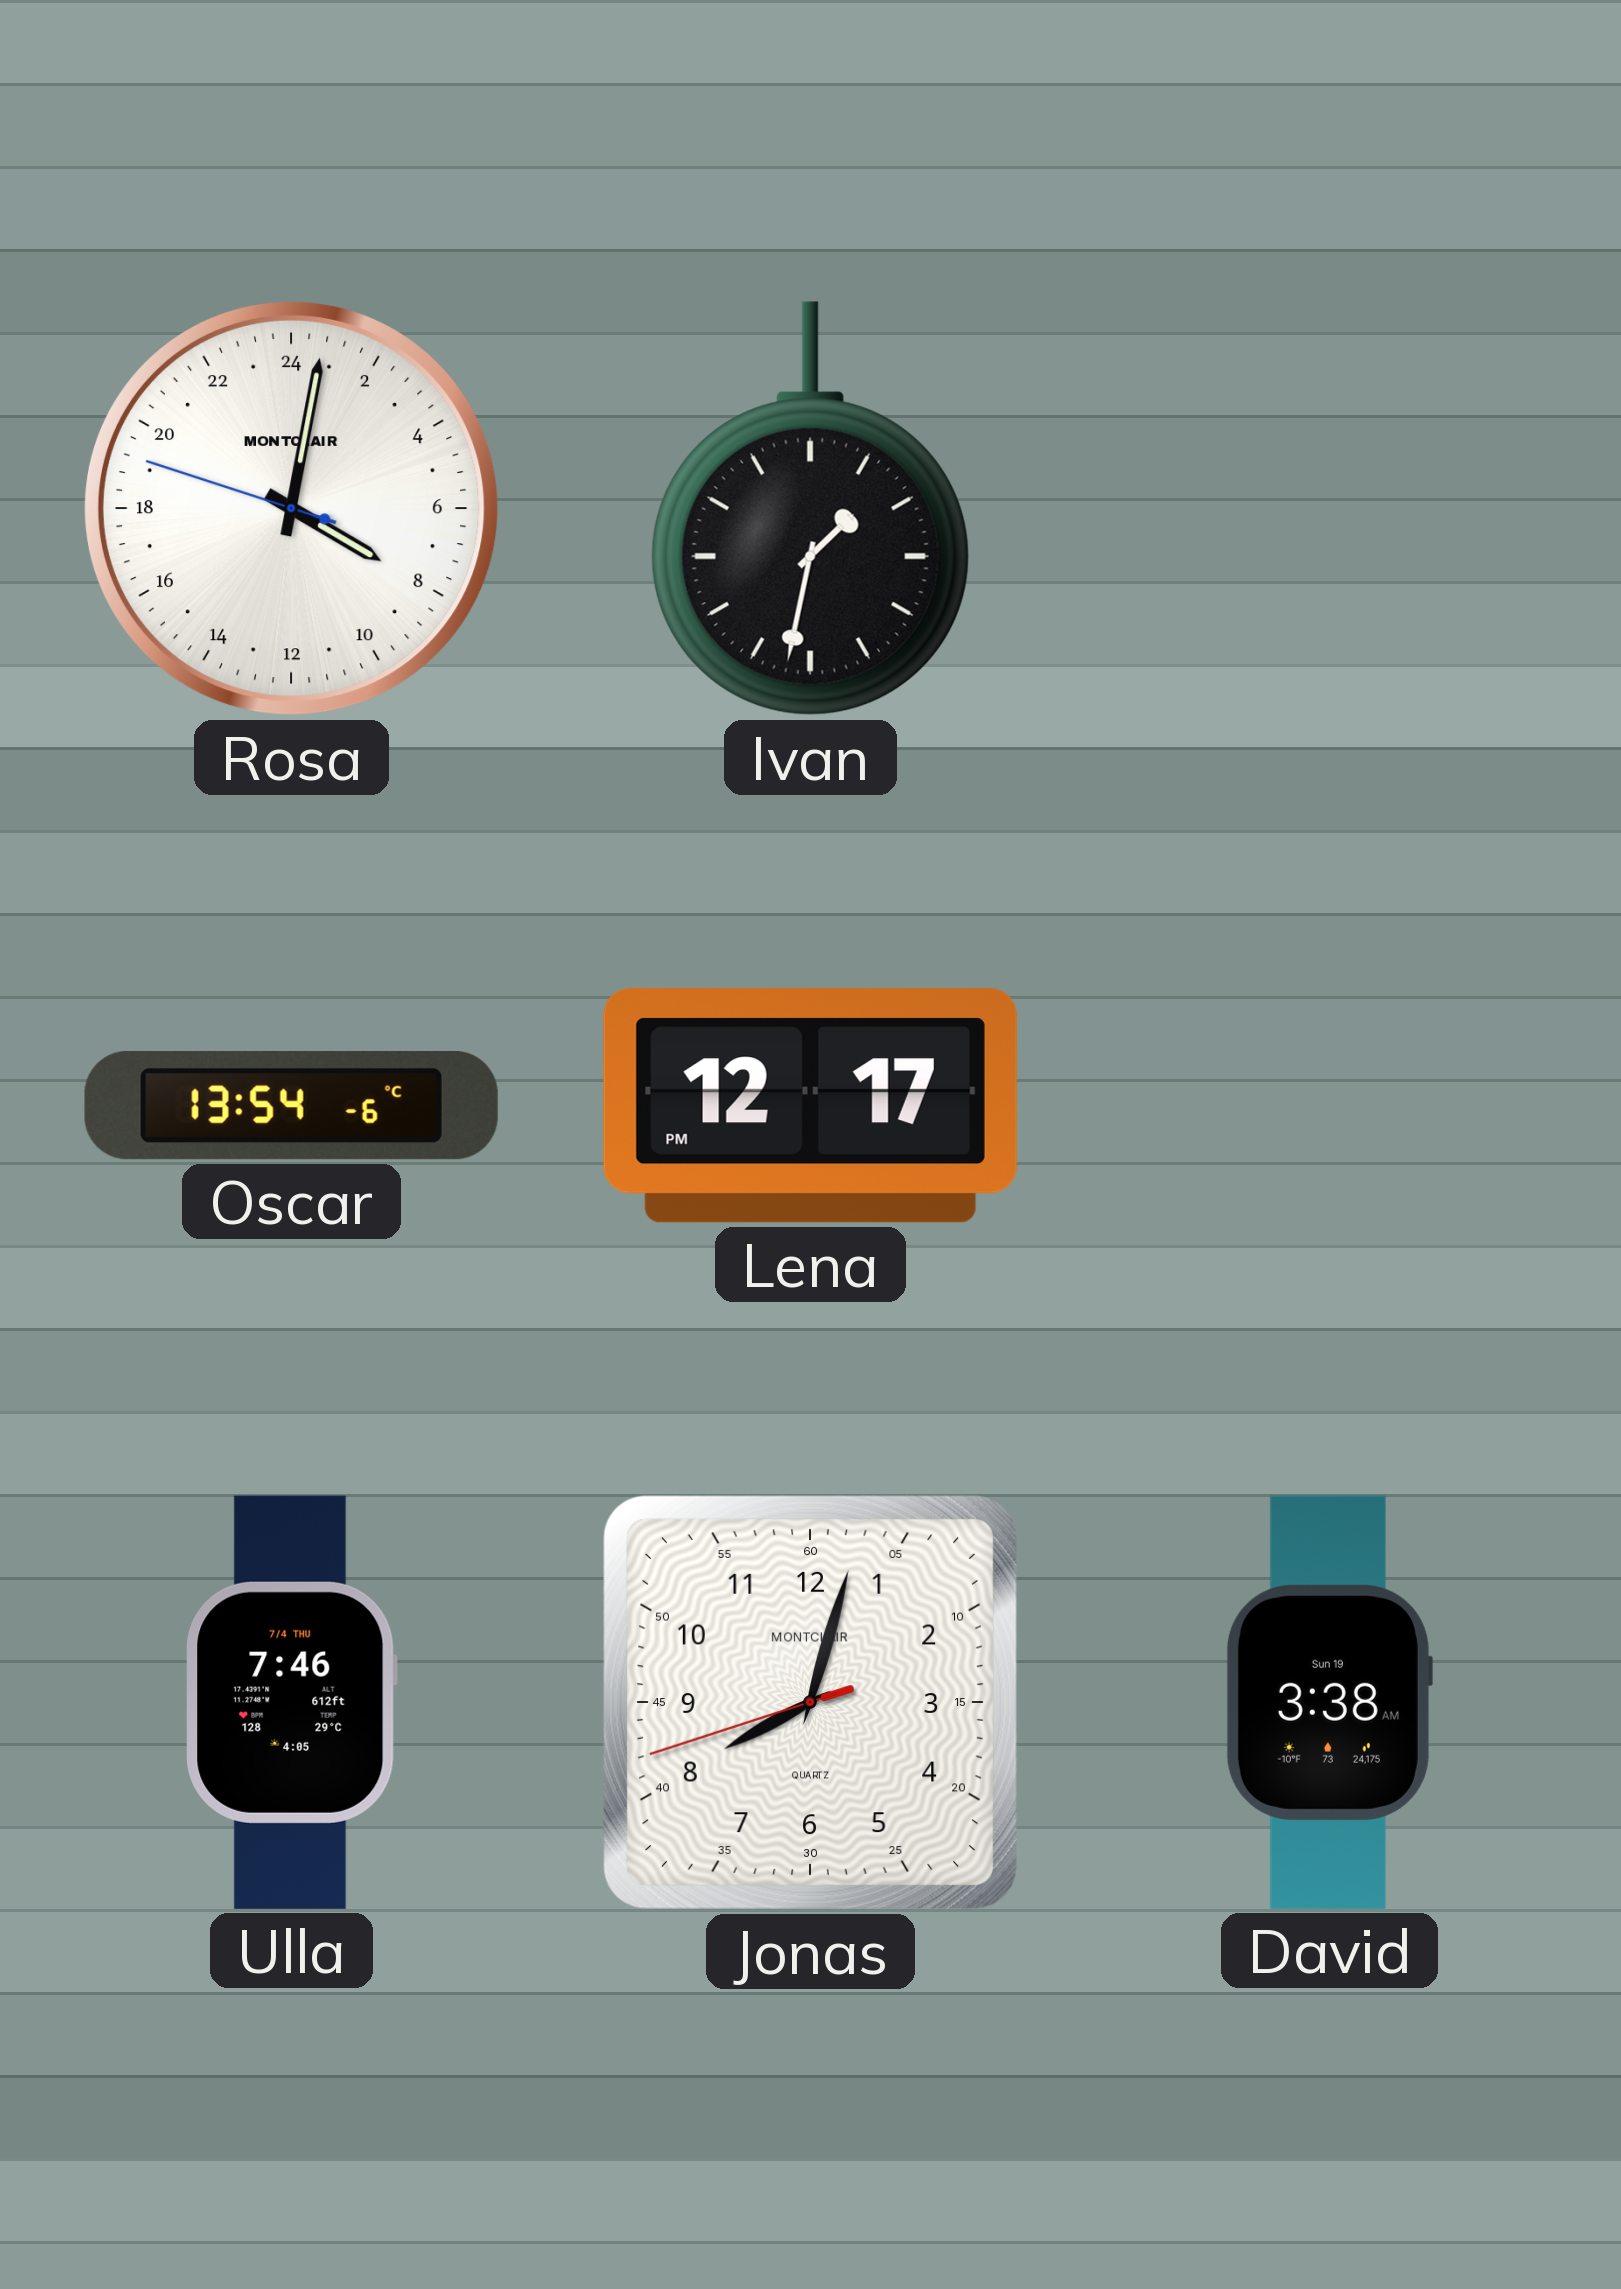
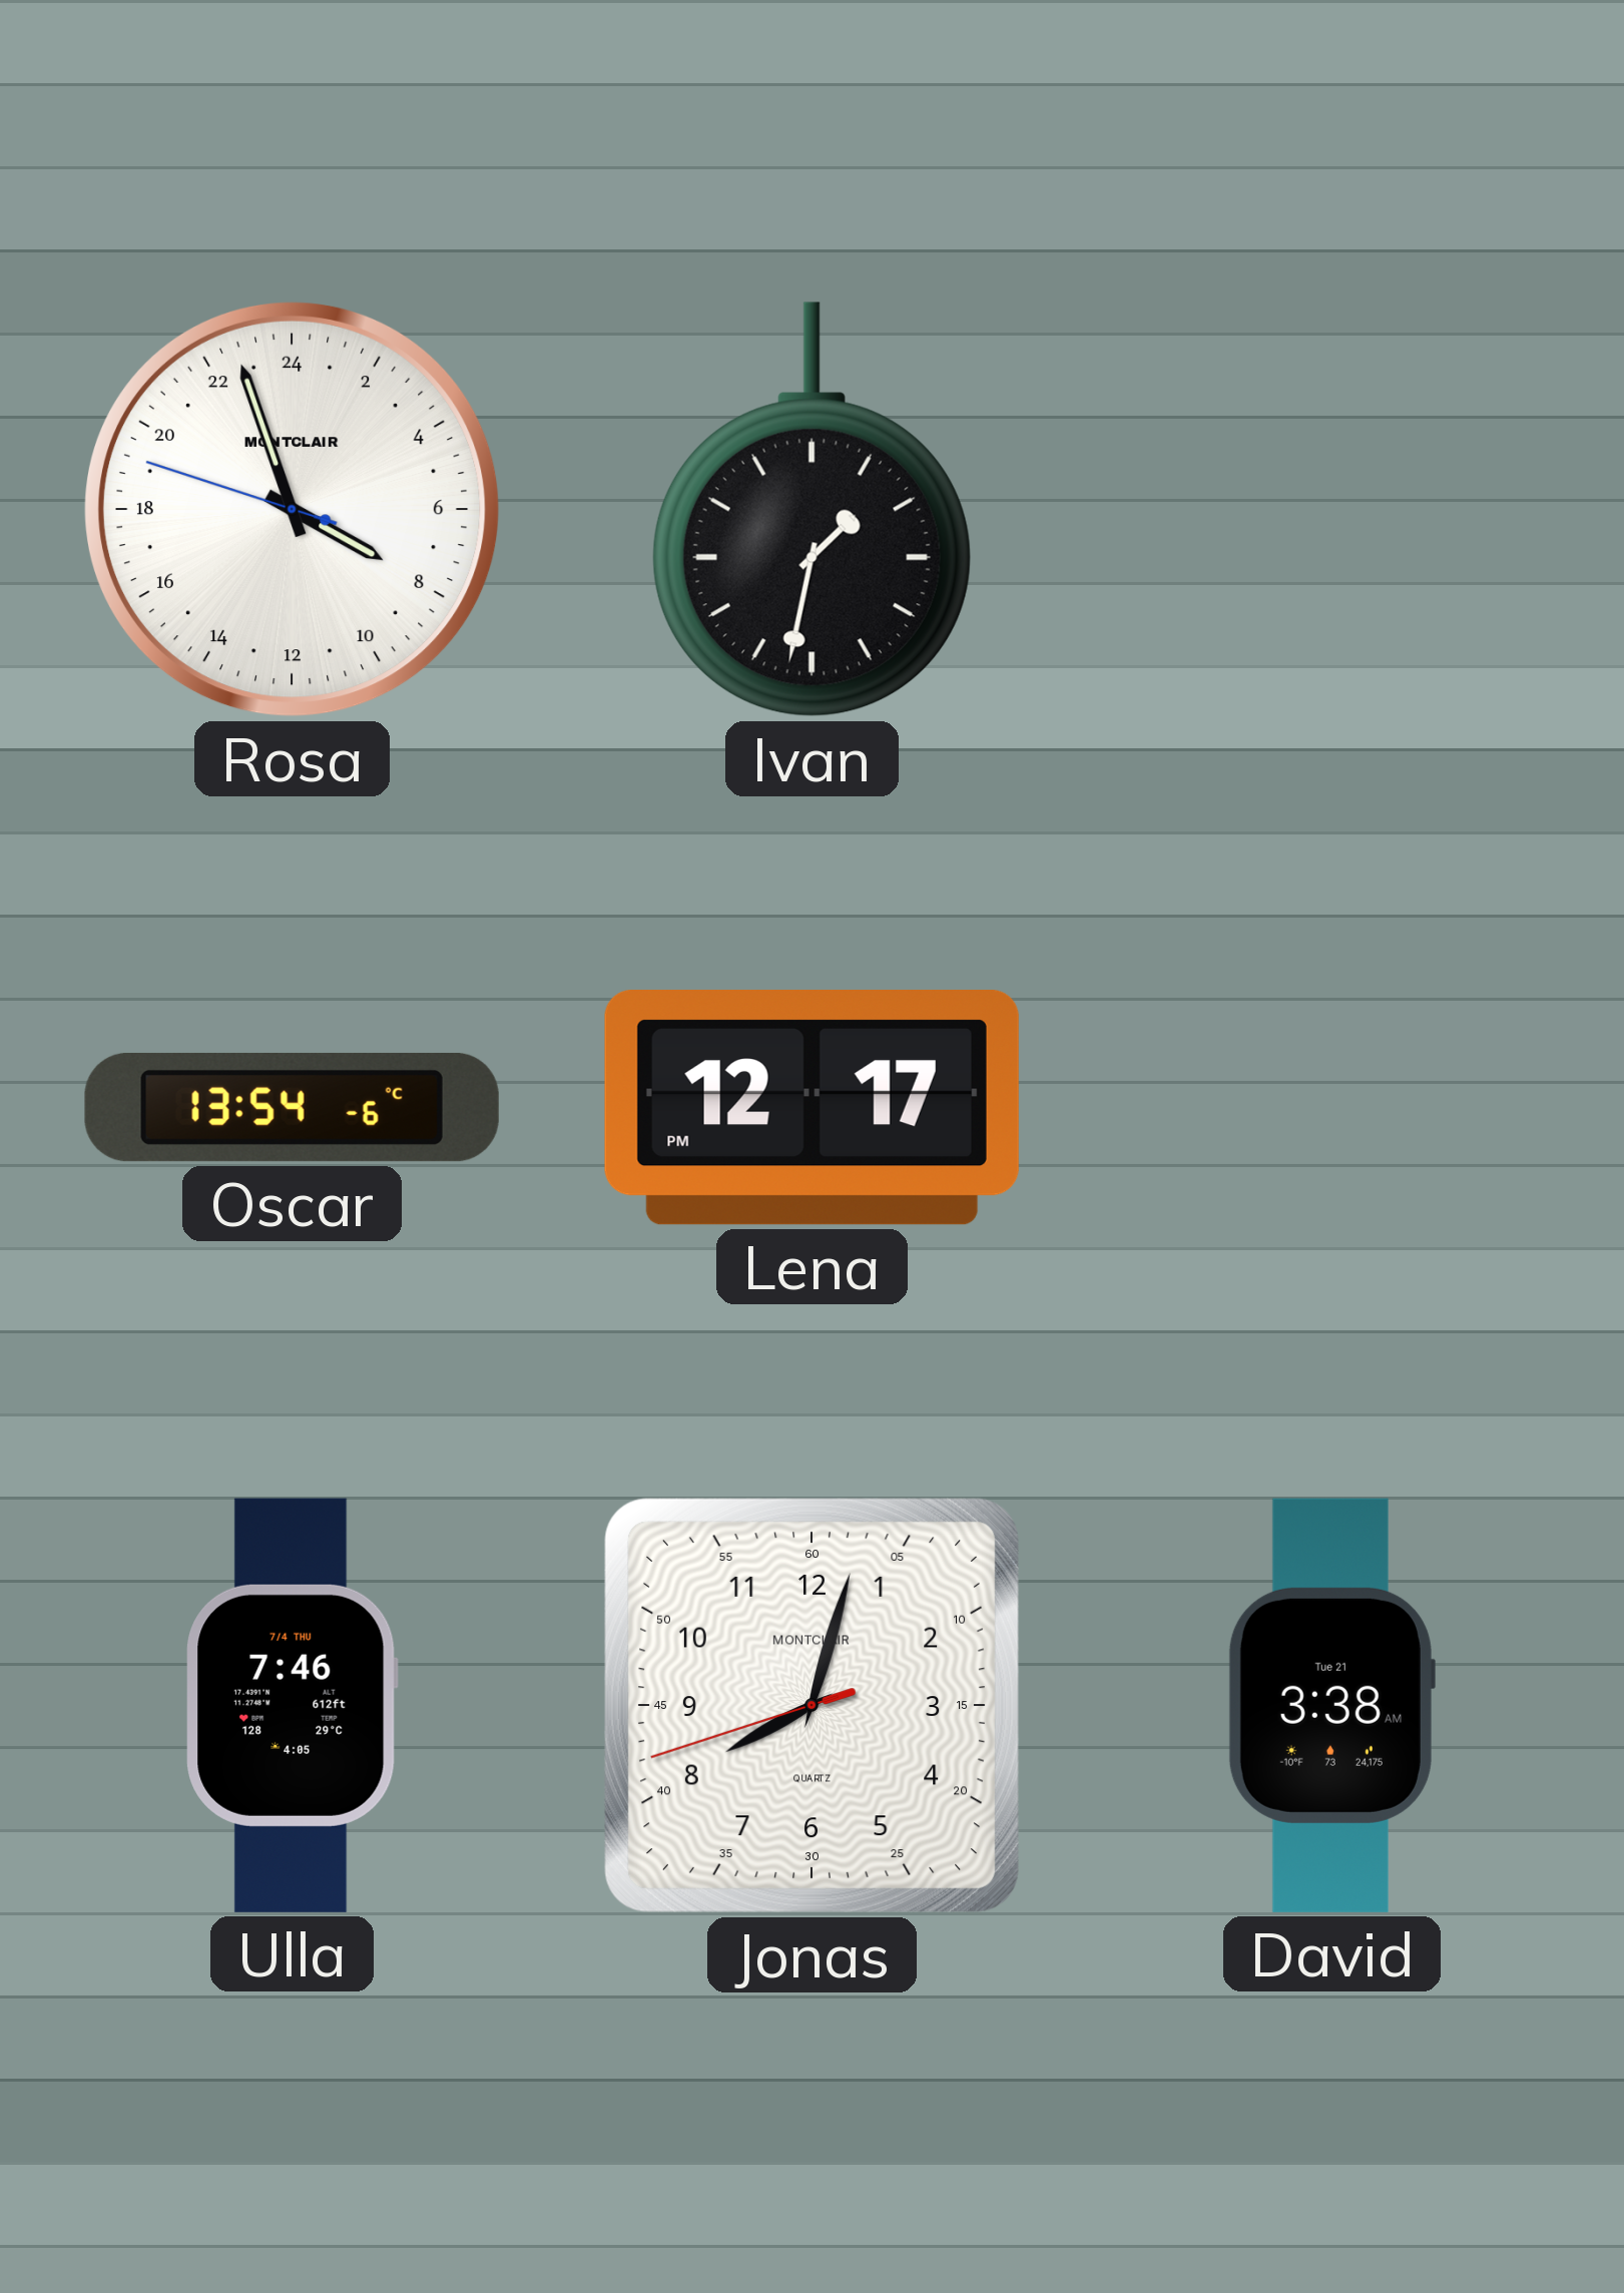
Rosa: 8:01 -> 7:56
David date: Sun 19 -> Tue 21
